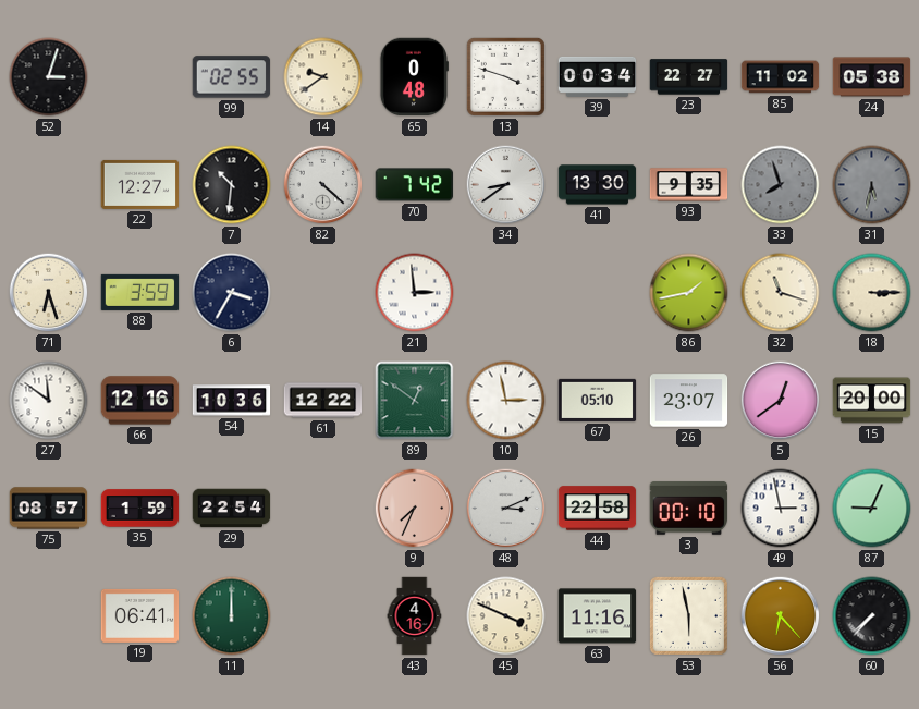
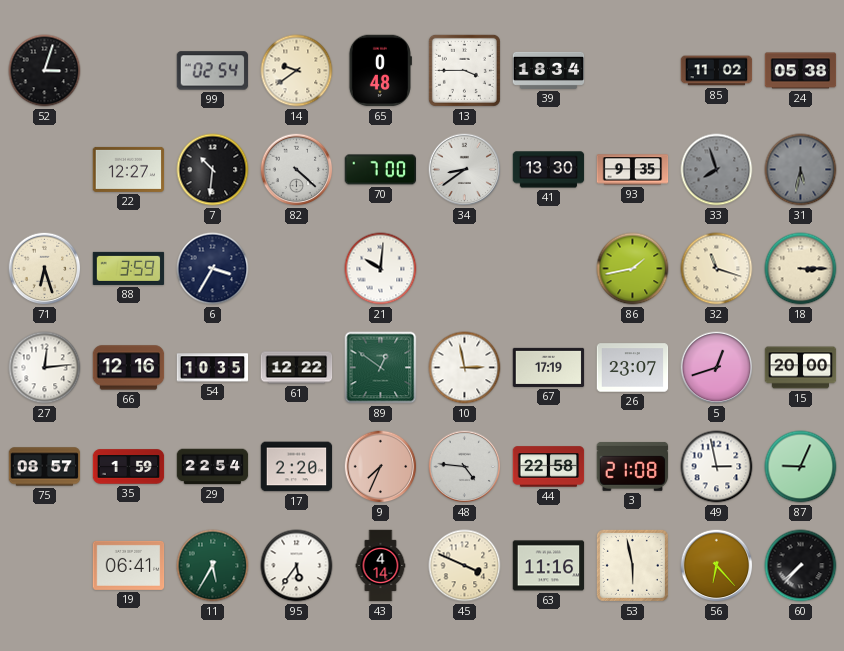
99: 02:55 -> 02:54
13: 3:48 -> 3:45
39: 00:34 -> 18:34
23: 22:27 -> none
70: 7:42 -> 7:00
21: 2:59 -> 10:01
27: 11:51 -> 12:14
54: 10:36 -> 10:35
67: 05:10 -> 17:19
5: 12:39 -> 12:42
17: none -> 2:20
48: 3:11 -> 4:46
3: 00:10 -> 21:08
11: 12:00 -> 5:35
95: none -> 5:36
43: 4:16 -> 4:14
